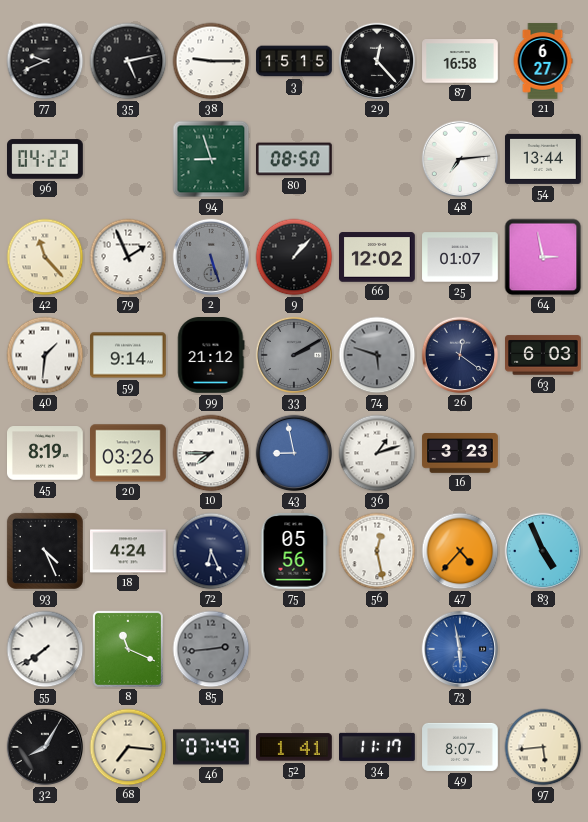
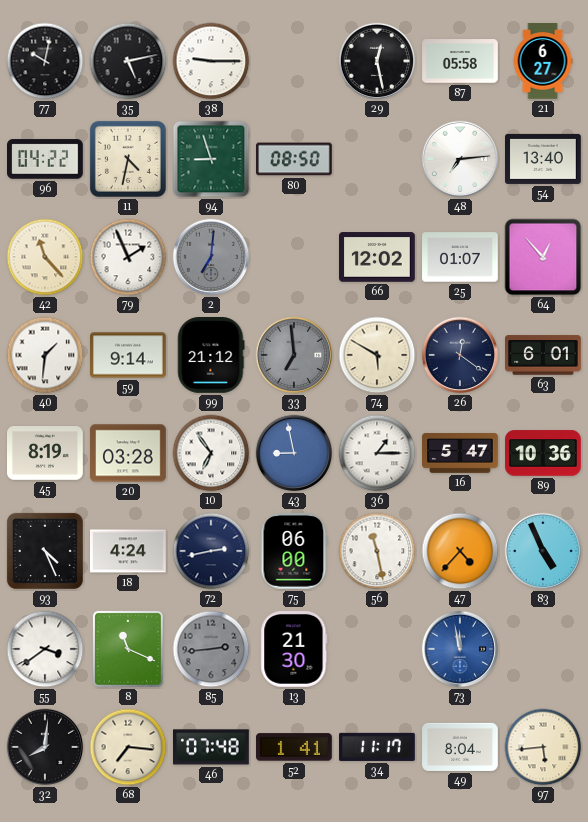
77: 9:41 -> 10:02
3: 15:15 -> none
29: 12:23 -> 12:28
87: 16:58 -> 05:58
11: none -> 4:32
54: 13:44 -> 13:40
2: 5:27 -> 7:01
9: 1:07 -> none
64: 2:58 -> 12:53
33: 2:10 -> 6:59
74: 5:48 -> 5:50
74 dial: grey -> cream
63: 6:03 -> 6:01
20: 03:26 -> 03:28
10: 7:45 -> 6:54
36: 1:12 -> 1:15
16: 3:23 -> 5:47
89: none -> 10:36
72: 6:26 -> 2:43
75: 05:56 -> 06:00
56: 12:28 -> 11:28
55: 7:39 -> 3:39
13: none -> 21:30
73: 5:58 -> 11:58
32: 8:05 -> 8:01
46: 07:49 -> 07:48
49: 8:07 -> 8:04
